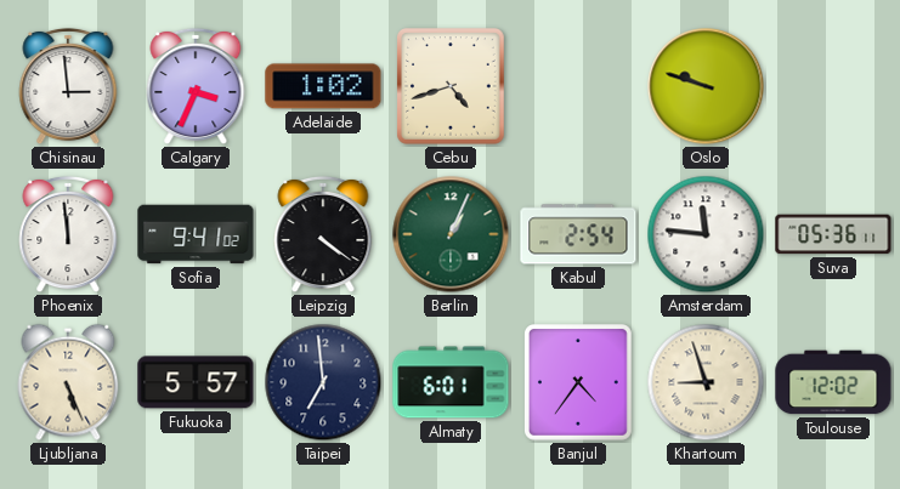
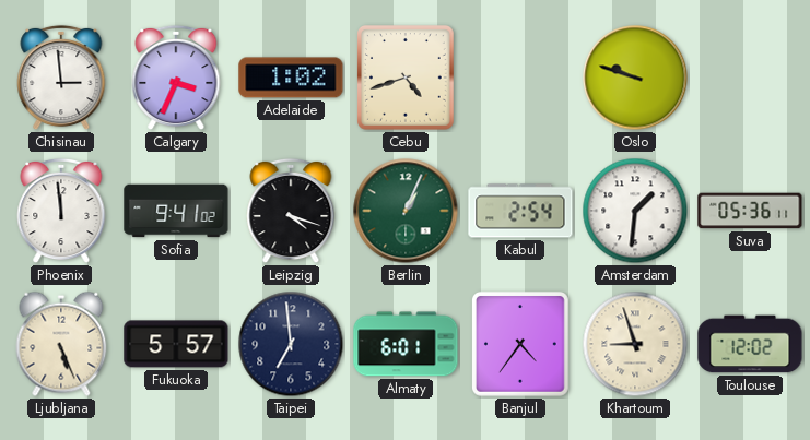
Leipzig: 4:21 -> 4:18
Amsterdam: 11:46 -> 1:31
